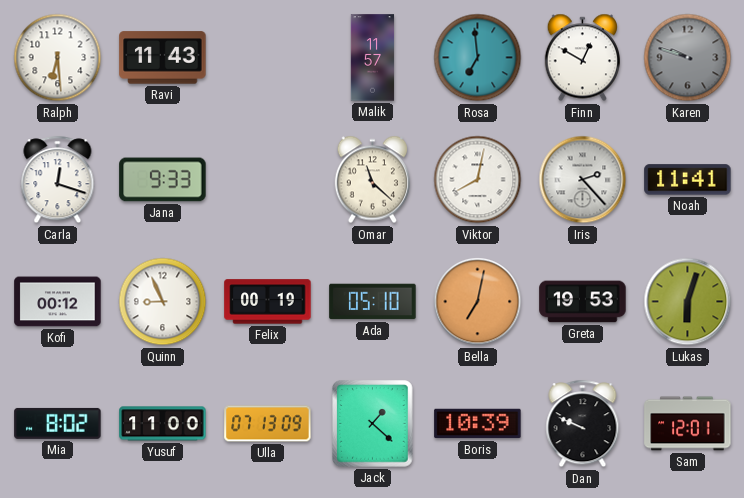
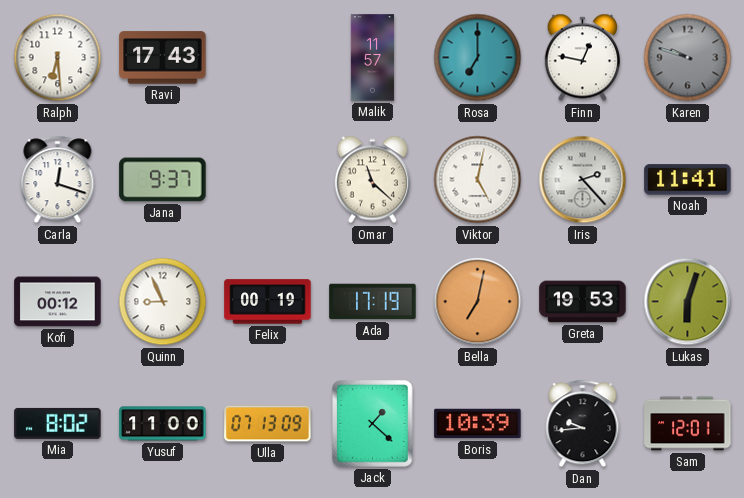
Ravi: 11:43 -> 17:43
Rosa: 6:59 -> 7:00
Finn: 12:50 -> 12:47
Jana: 9:33 -> 9:37
Viktor: 8:02 -> 5:02
Ada: 05:10 -> 17:19
Dan: 9:49 -> 9:44
